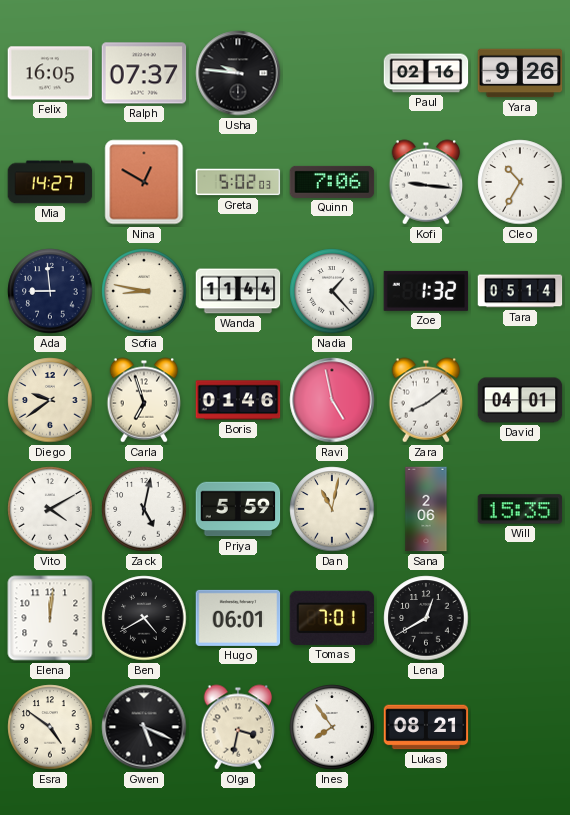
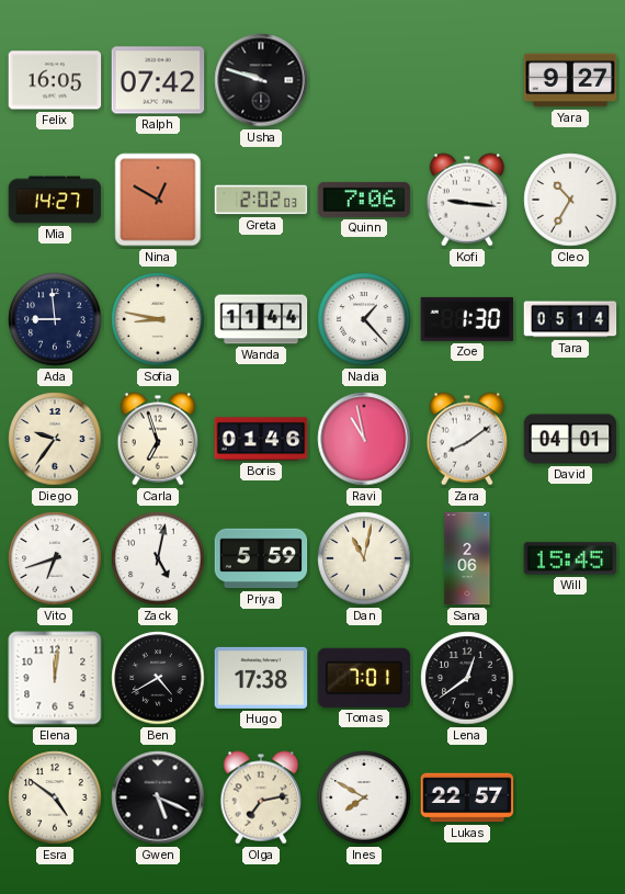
Ralph: 07:37 -> 07:42
Usha: 9:46 -> 9:48
Paul: 02:16 -> none
Yara: 9:26 -> 9:27
Greta: 5:02 -> 2:02
Zoe: 1:32 -> 1:30
Diego: 9:39 -> 9:36
Ravi: 4:58 -> 10:58
Vito: 4:10 -> 6:42
Will: 15:35 -> 15:45
Hugo: 06:01 -> 17:38
Lena: 12:40 -> 12:39
Olga: 3:32 -> 7:13
Ines: 7:54 -> 7:50
Lukas: 08:21 -> 22:57
